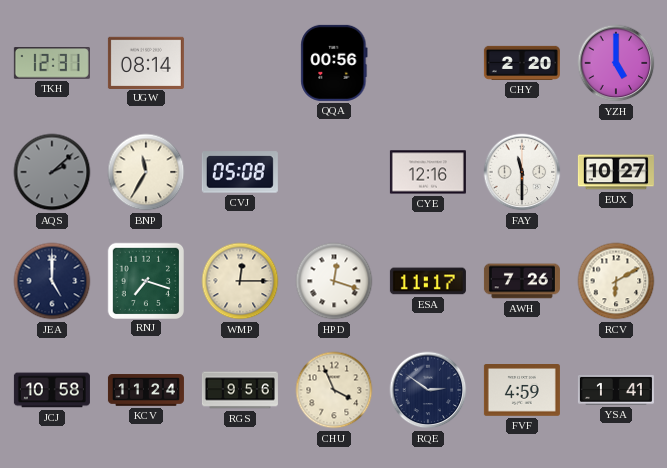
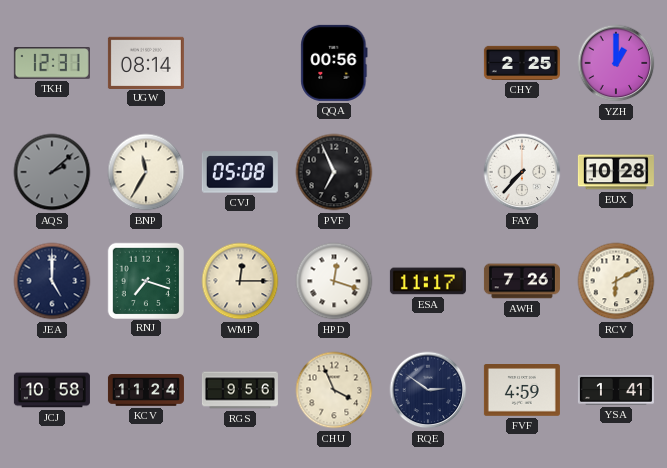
CHY: 2:20 -> 2:25
YZH: 5:00 -> 1:00
PVF: none -> 6:56
CYE: 12:16 -> none
FAY: 11:30 -> 7:37
EUX: 10:27 -> 10:28
